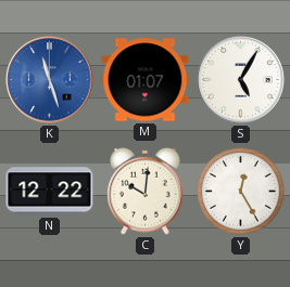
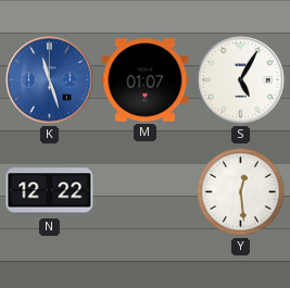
C: 10:01 -> none
Y: 12:25 -> 12:29
